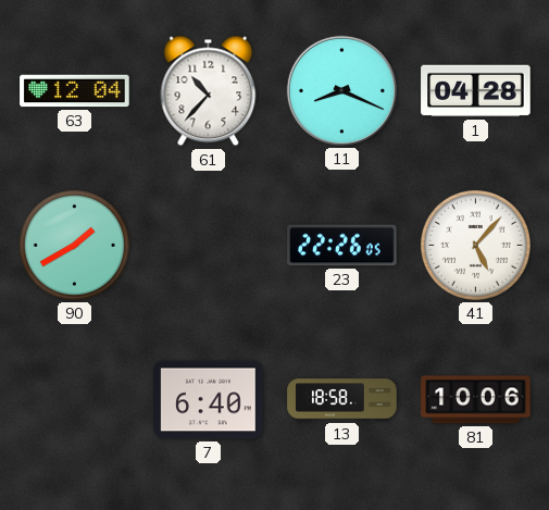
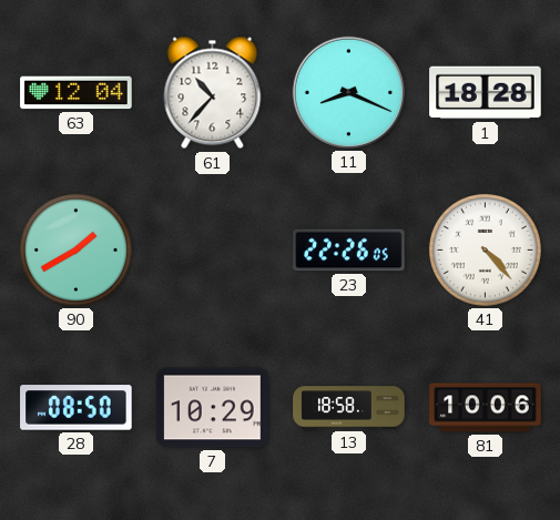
1: 04:28 -> 18:28
41: 5:07 -> 4:23
28: none -> 08:50
7: 6:40 -> 10:29
